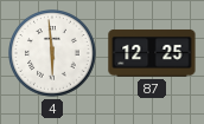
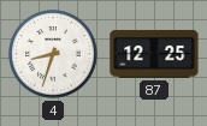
4: 5:59 -> 8:33
